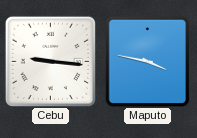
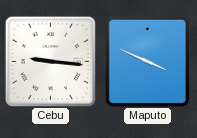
Maputo: 3:47 -> 3:49
